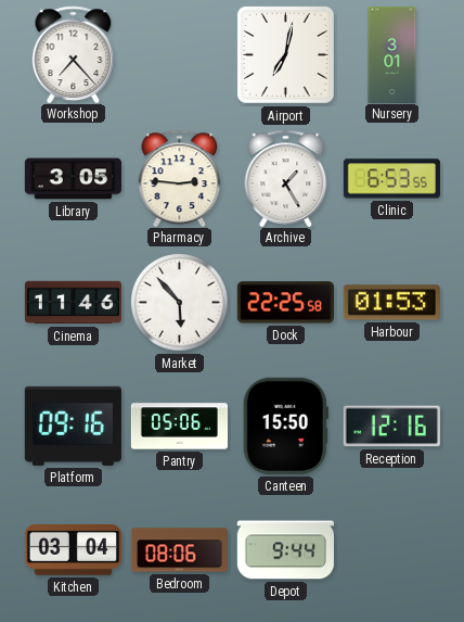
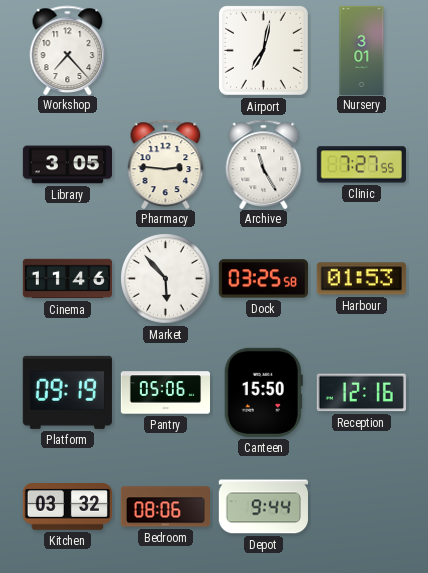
Archive: 1:25 -> 11:25
Clinic: 6:53 -> 7:27
Dock: 22:25 -> 03:25
Platform: 09:16 -> 09:19
Kitchen: 03:04 -> 03:32
